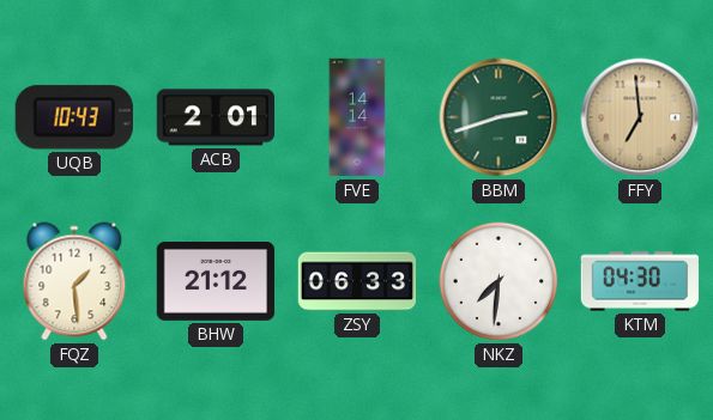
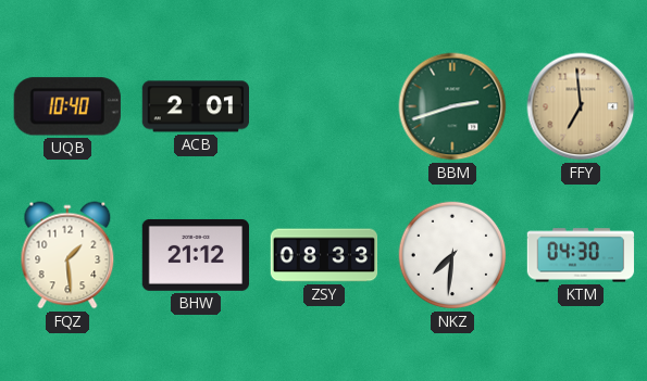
UQB: 10:43 -> 10:40
FVE: 14:14 -> none
ZSY: 06:33 -> 08:33
